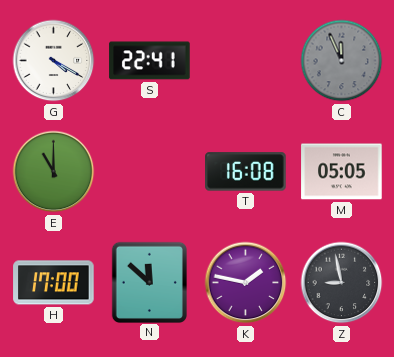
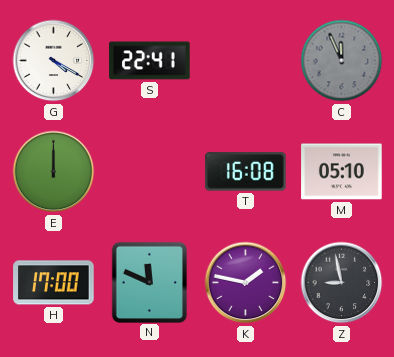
E: 11:00 -> 12:00
M: 05:05 -> 05:10
N: 11:52 -> 11:49
